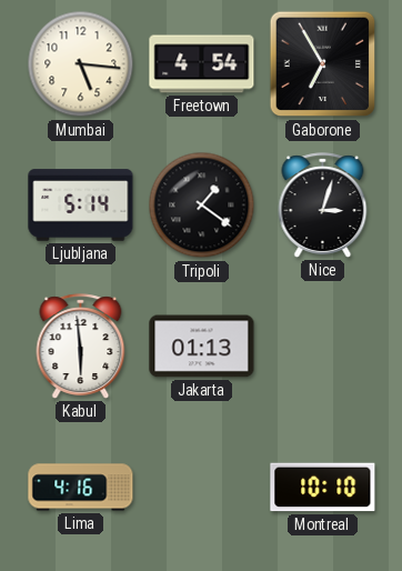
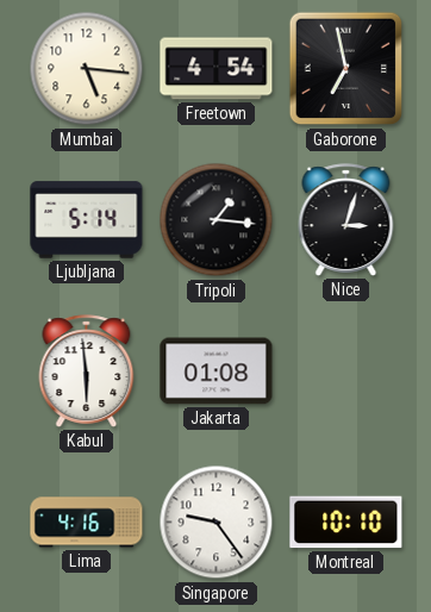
Gaborone: 6:55 -> 6:58
Tripoli: 1:21 -> 1:16
Jakarta: 01:13 -> 01:08
Singapore: none -> 9:24
